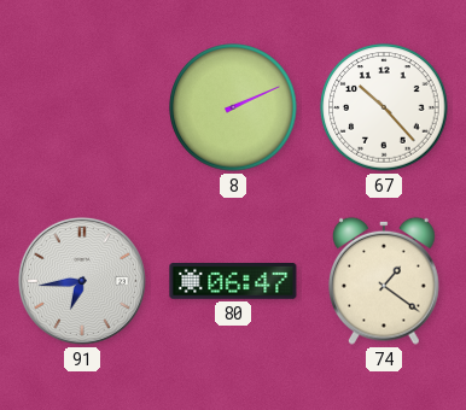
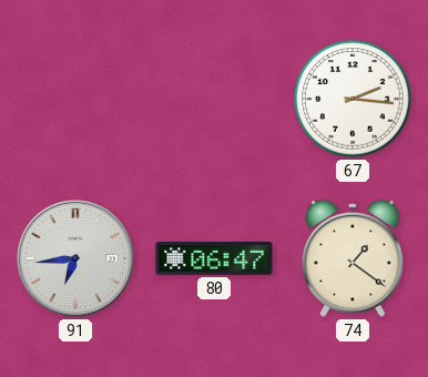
8: 2:11 -> none
67: 10:23 -> 2:16
